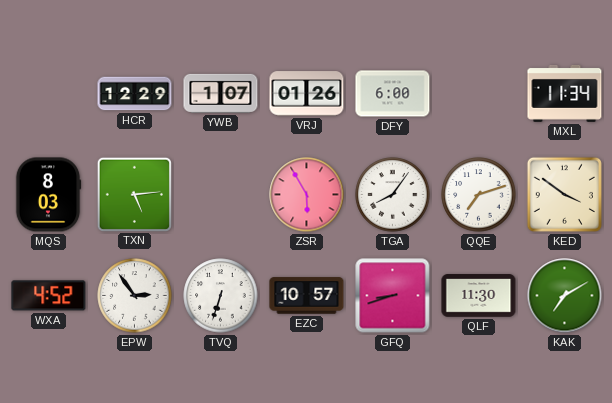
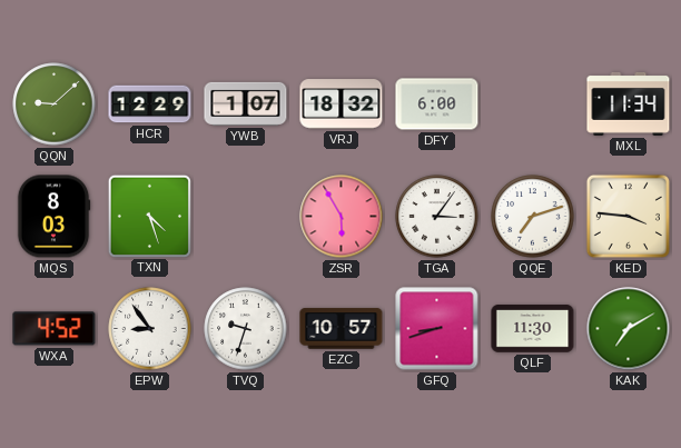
QQN: none -> 9:08
VRJ: 01:26 -> 18:32
TXN: 5:14 -> 4:27
TGA: 8:06 -> 3:06
KED: 3:51 -> 3:46
EPW: 2:54 -> 8:54
TVQ: 6:33 -> 9:33
